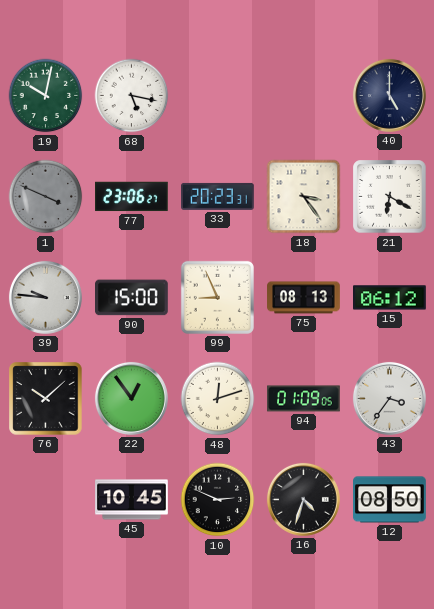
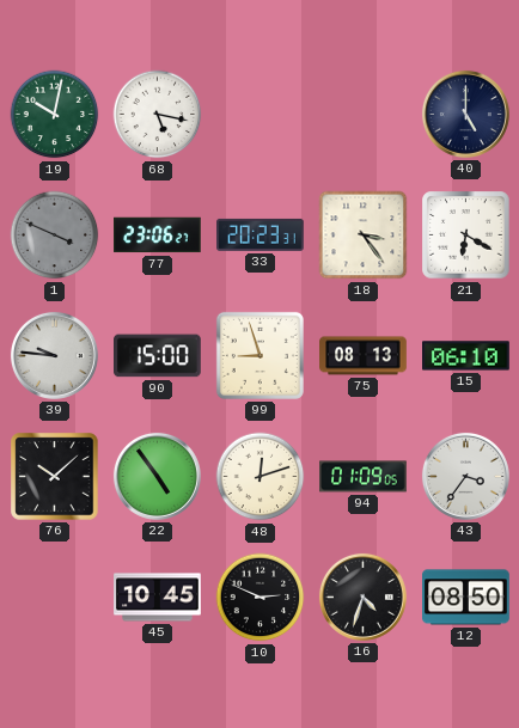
99: 8:56 -> 8:57
15: 06:12 -> 06:10
22: 12:54 -> 4:54
